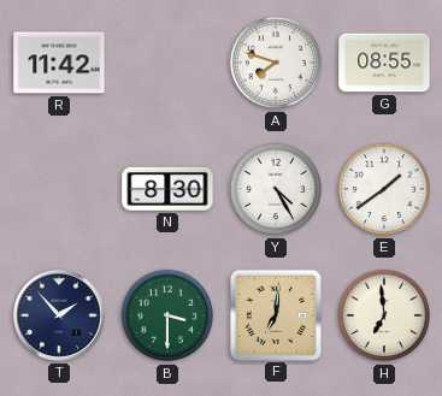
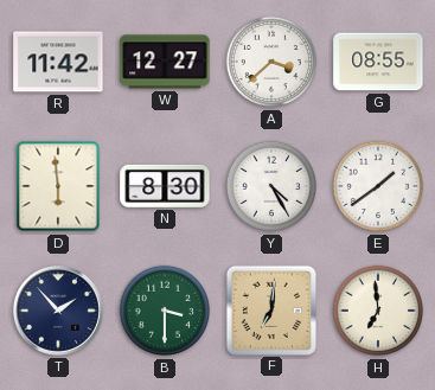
W: none -> 12:27
A: 7:48 -> 3:38
D: none -> 5:59
